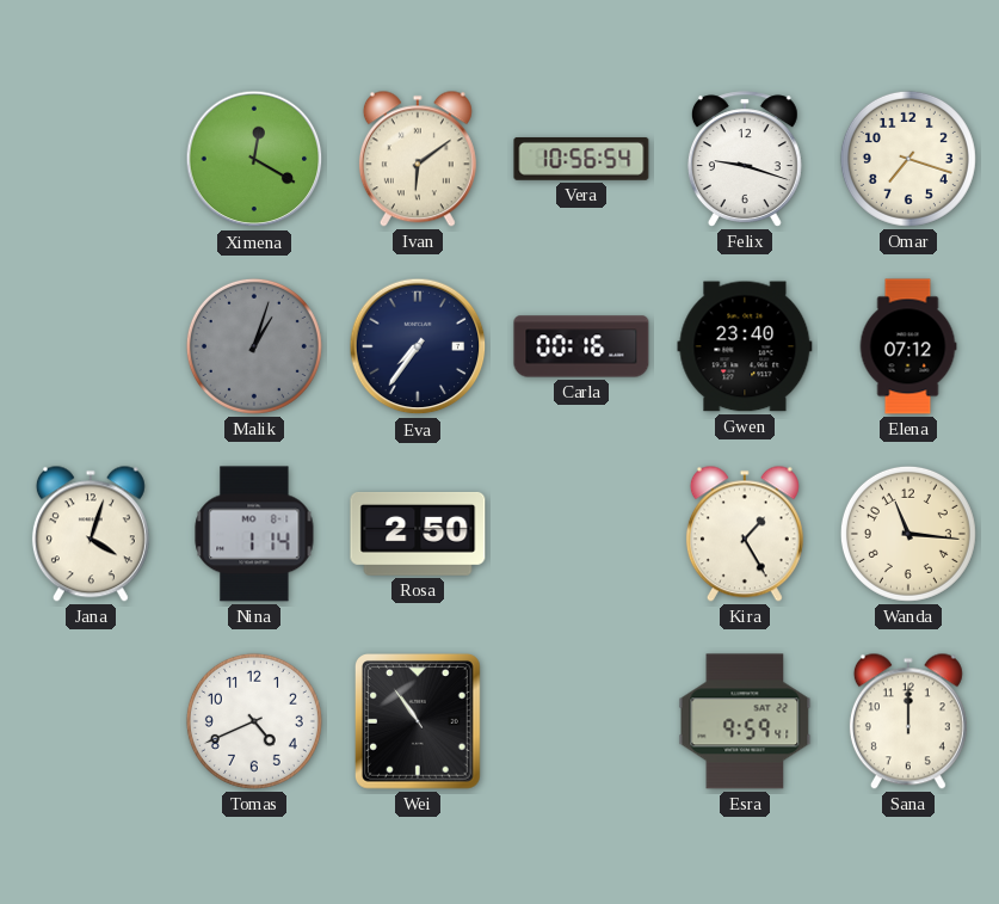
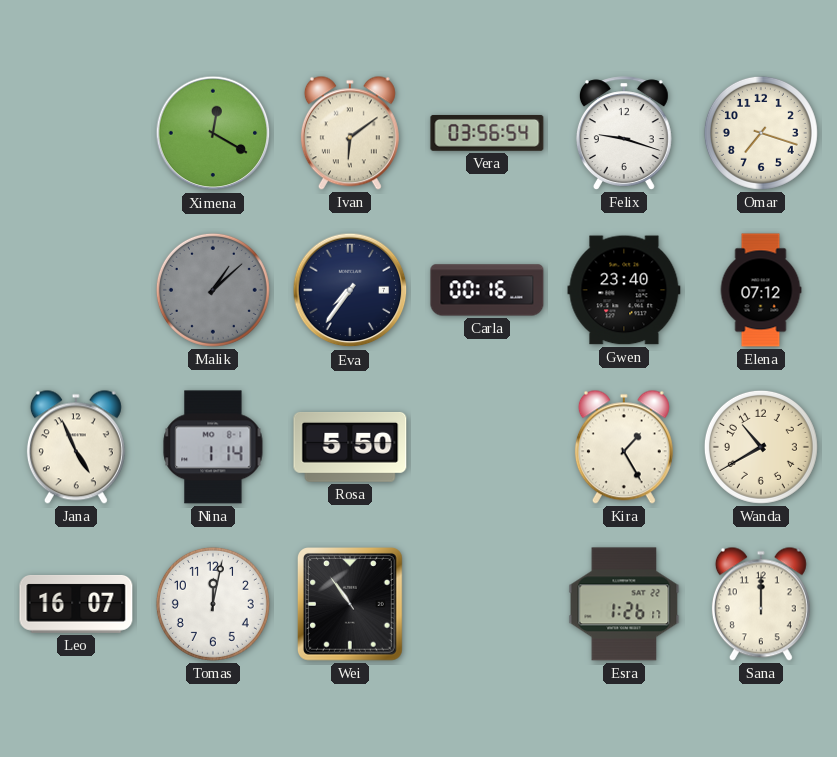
Vera: 10:56 -> 03:56
Malik: 1:03 -> 1:08
Jana: 4:03 -> 4:56
Rosa: 2:50 -> 5:50
Wanda: 11:16 -> 10:40
Leo: none -> 16:07
Tomas: 4:41 -> 12:02
Esra: 9:59 -> 1:26
